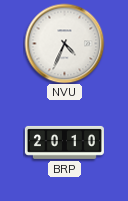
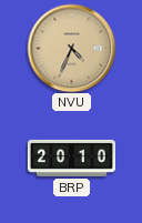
NVU dial: white -> champagne
